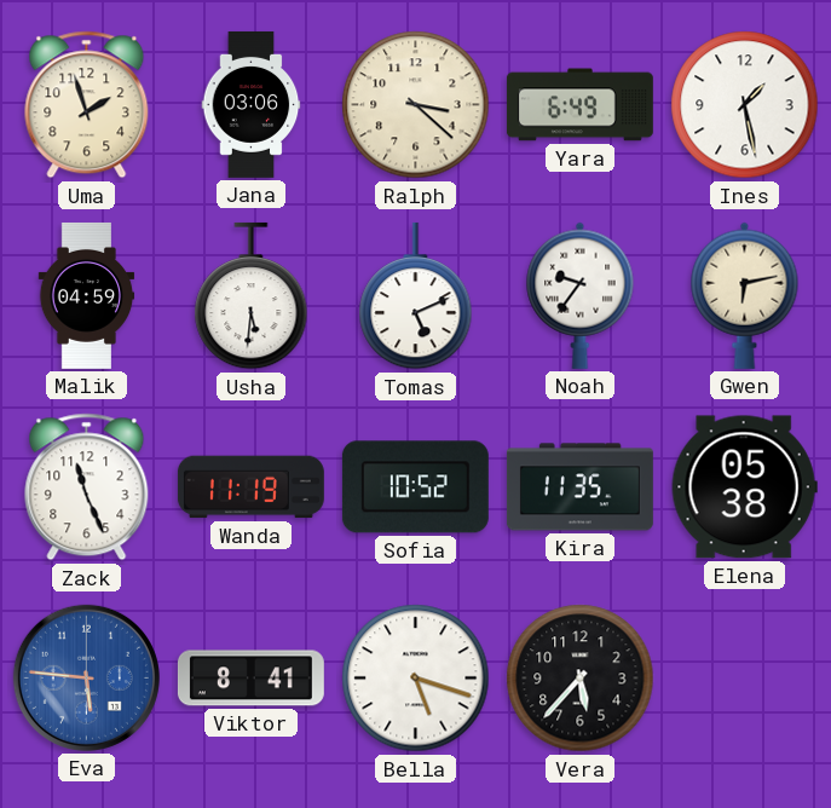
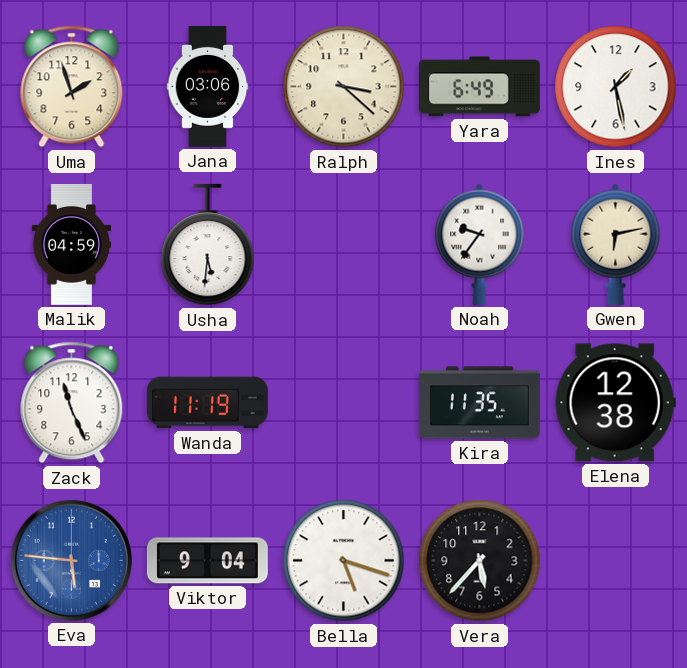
Tomas: 5:11 -> none
Sofia: 10:52 -> none
Elena: 05:38 -> 12:38
Viktor: 8:41 -> 9:04
